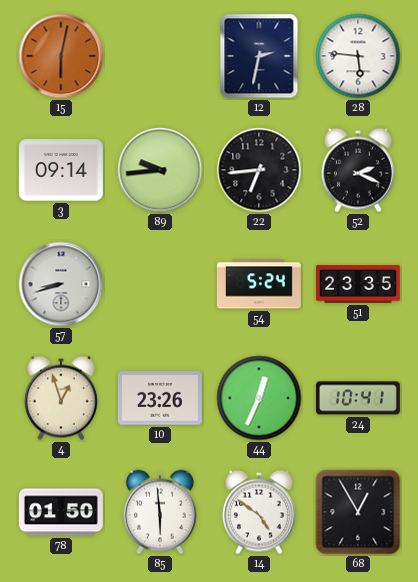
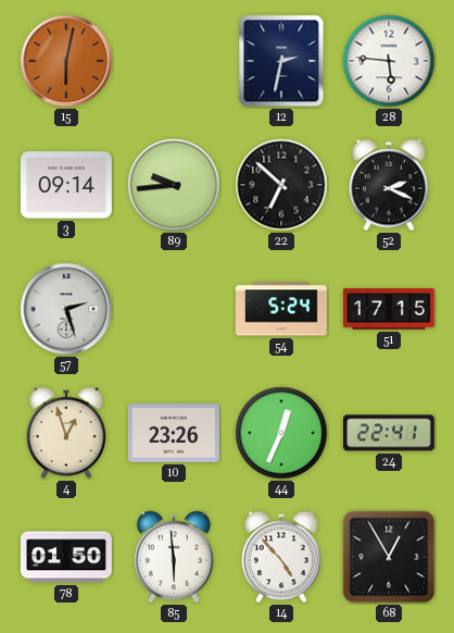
22: 6:44 -> 6:52
57: 8:42 -> 2:27
51: 23:35 -> 17:15
24: 10:41 -> 22:41
14: 4:51 -> 4:53
